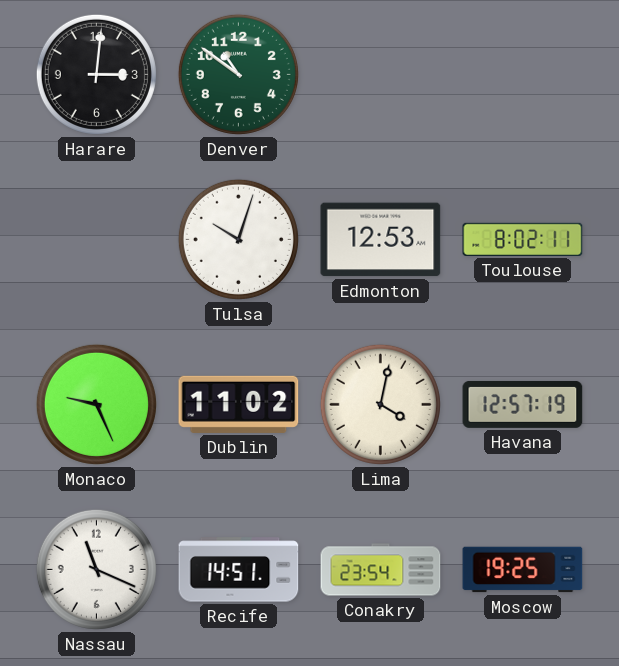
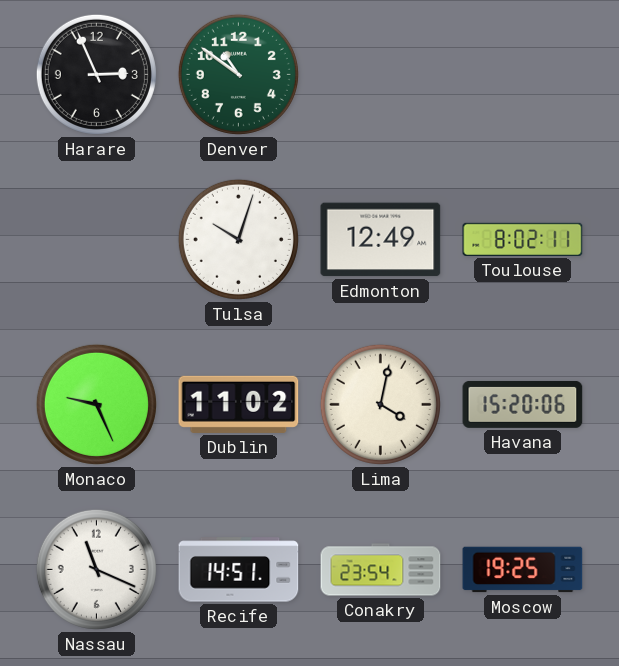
Harare: 3:01 -> 2:56
Edmonton: 12:53 -> 12:49
Havana: 12:57 -> 15:20
